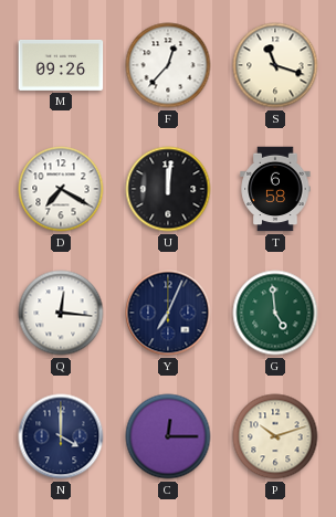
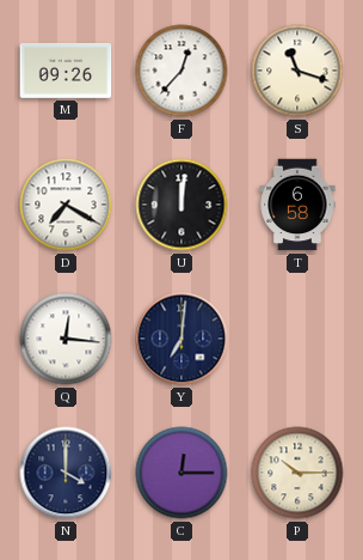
Y: 7:04 -> 7:01
G: 4:59 -> none
P: 10:12 -> 10:15
